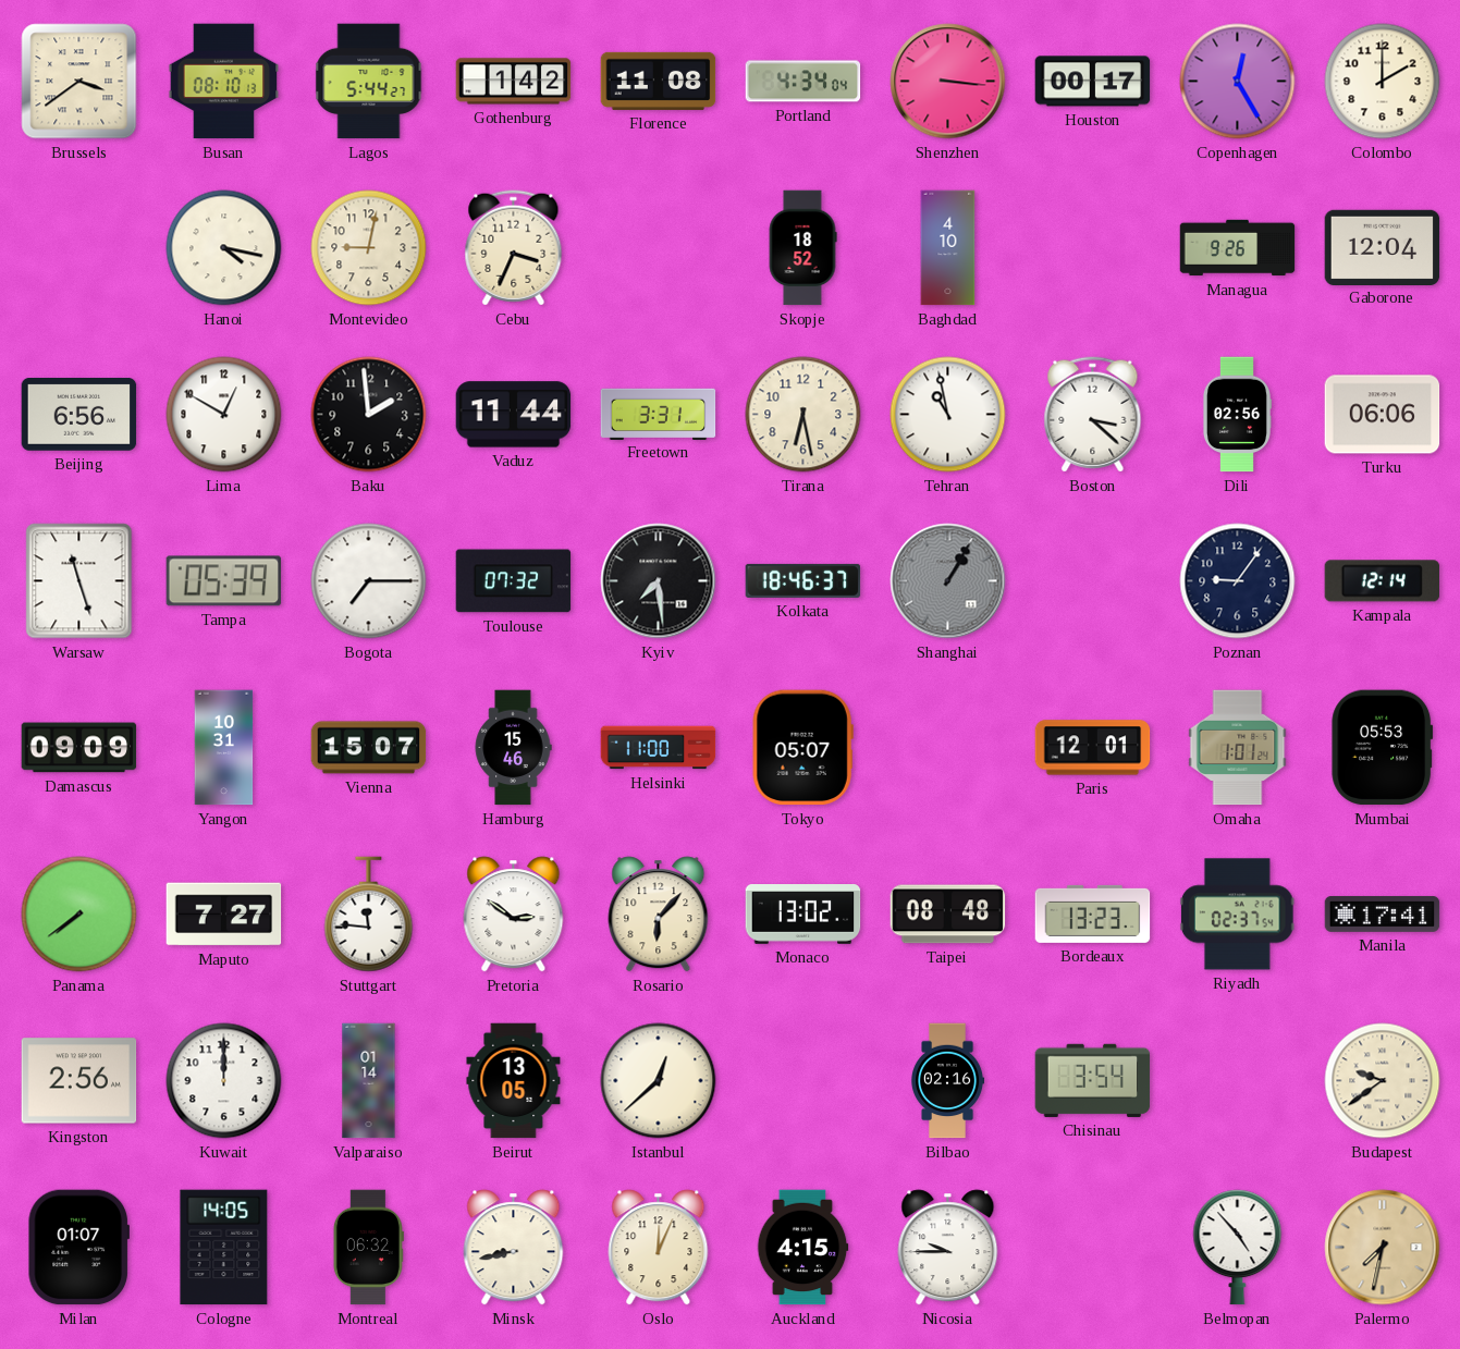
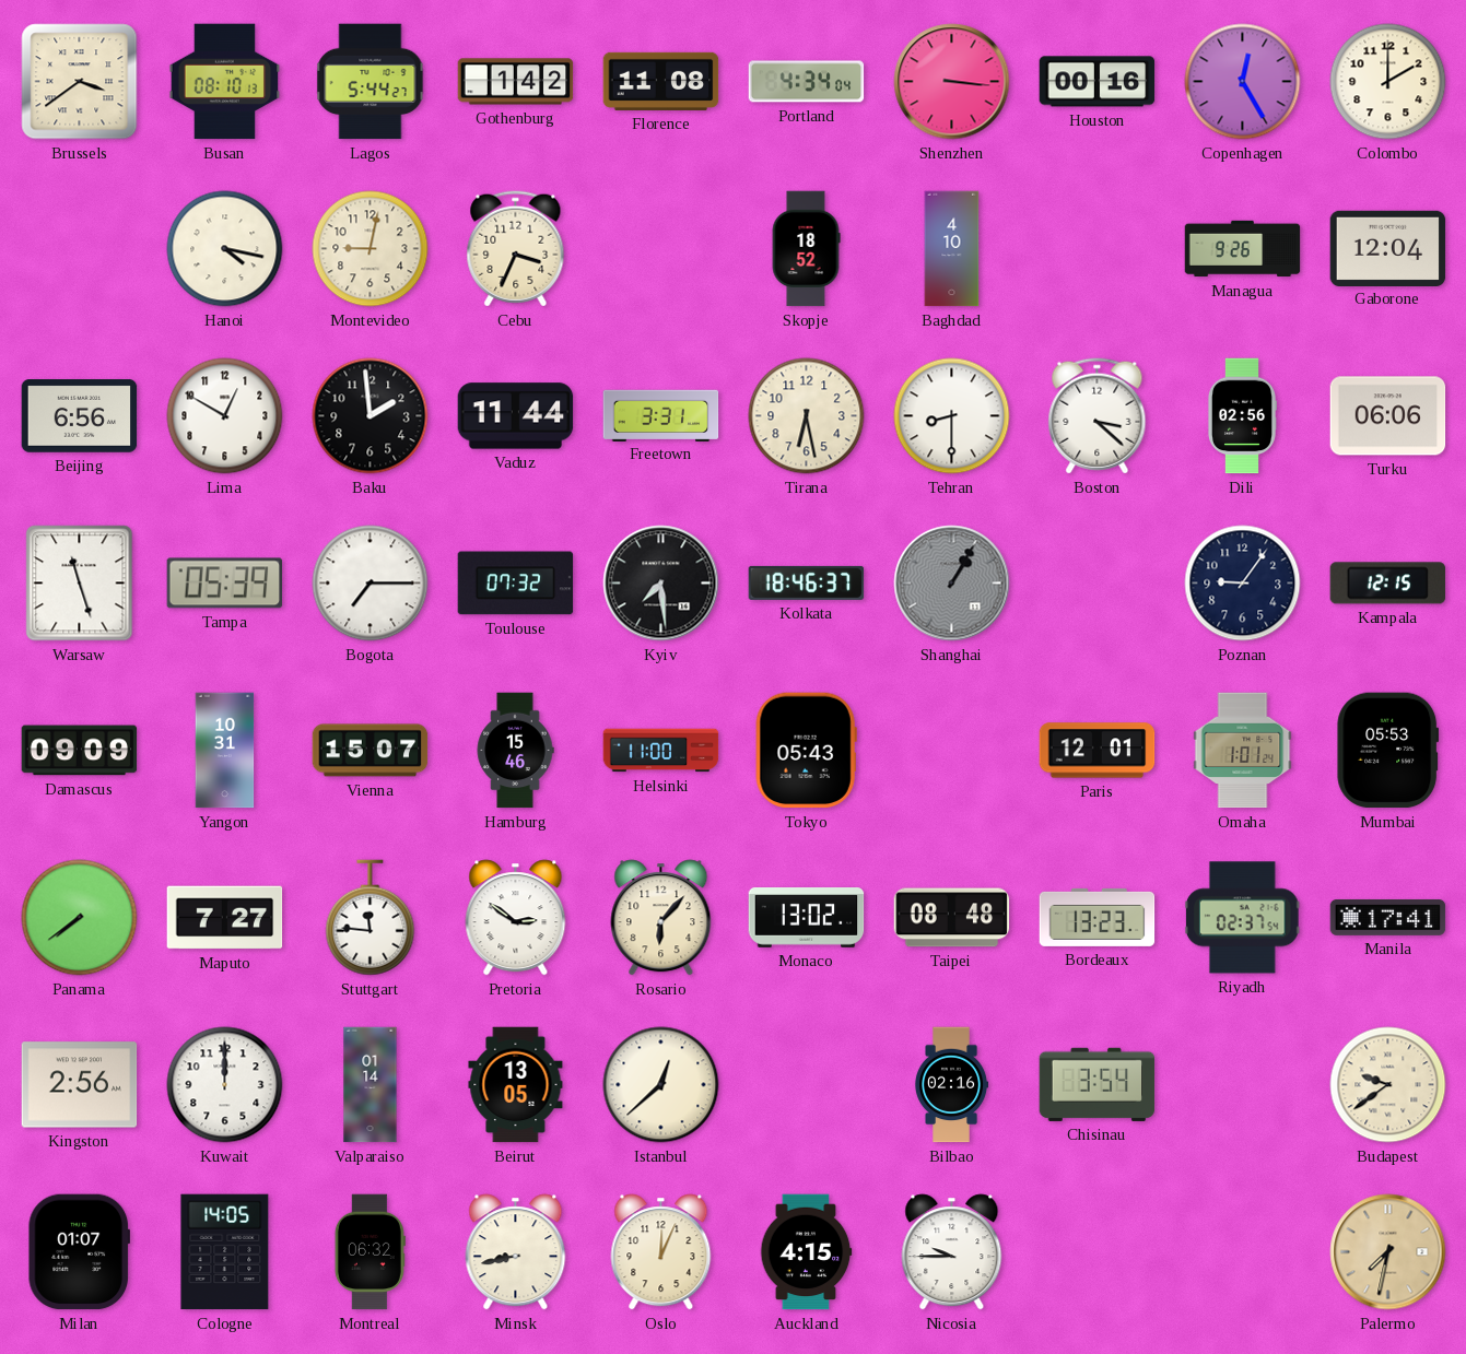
Houston: 00:17 -> 00:16
Tehran: 10:58 -> 8:30
Kampala: 12:14 -> 12:15
Tokyo: 05:07 -> 05:43
Belmopan: 4:53 -> none
